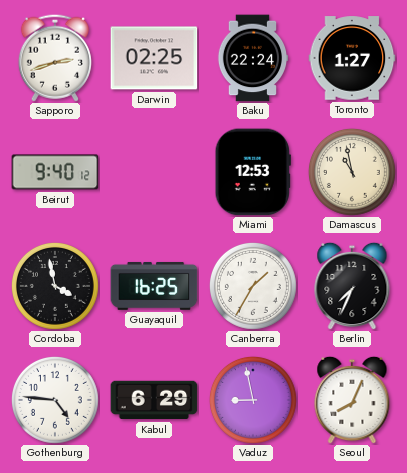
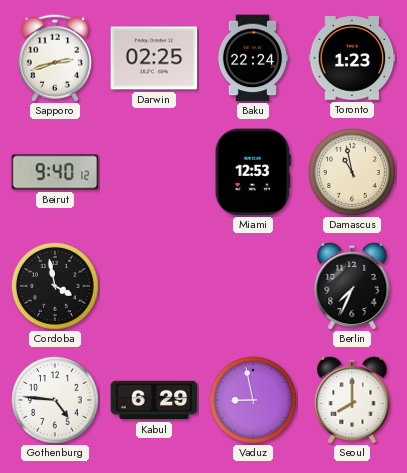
Toronto: 1:27 -> 1:23
Guayaquil: 16:25 -> none
Canberra: 1:35 -> none
Seoul: 8:04 -> 8:00
